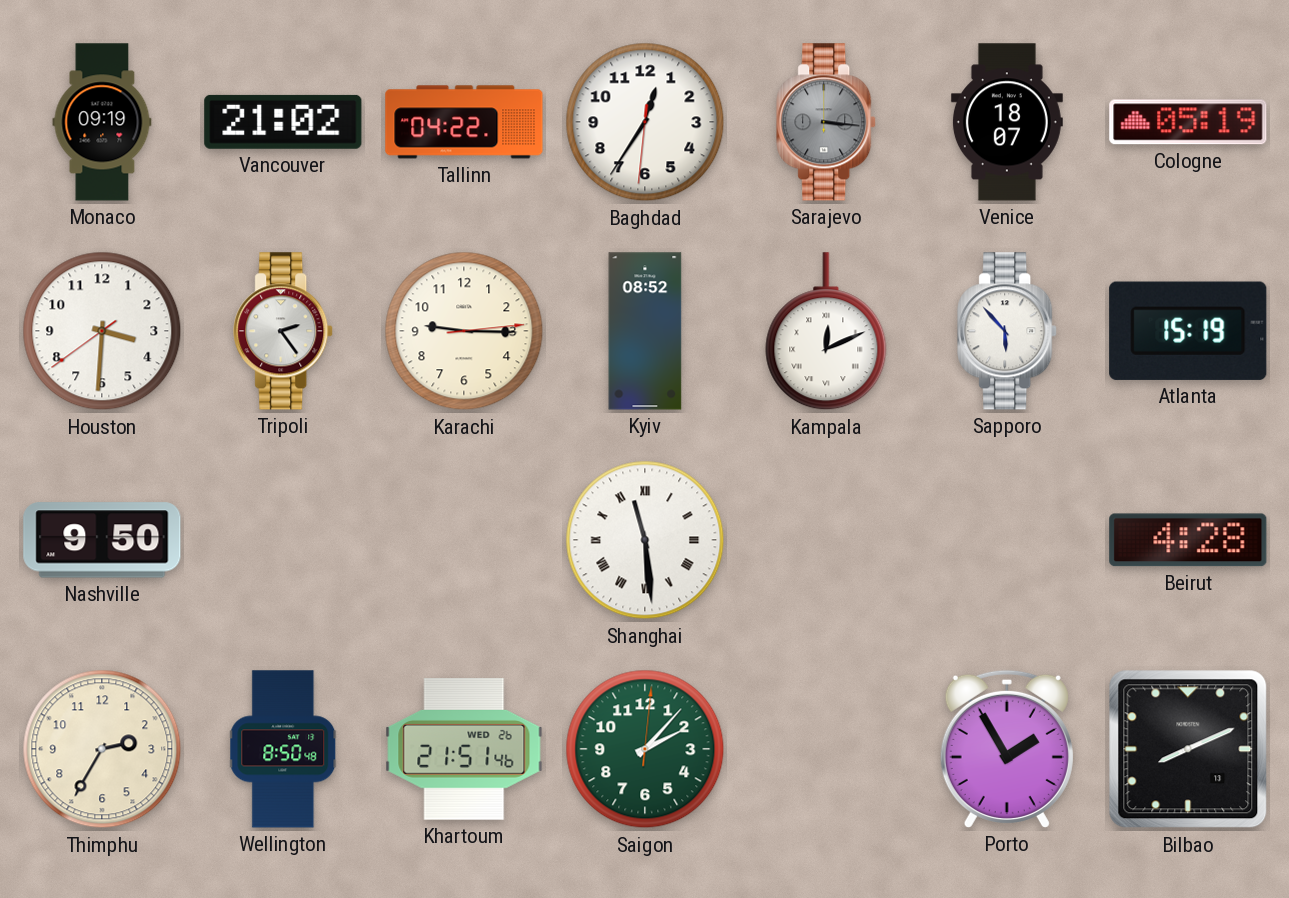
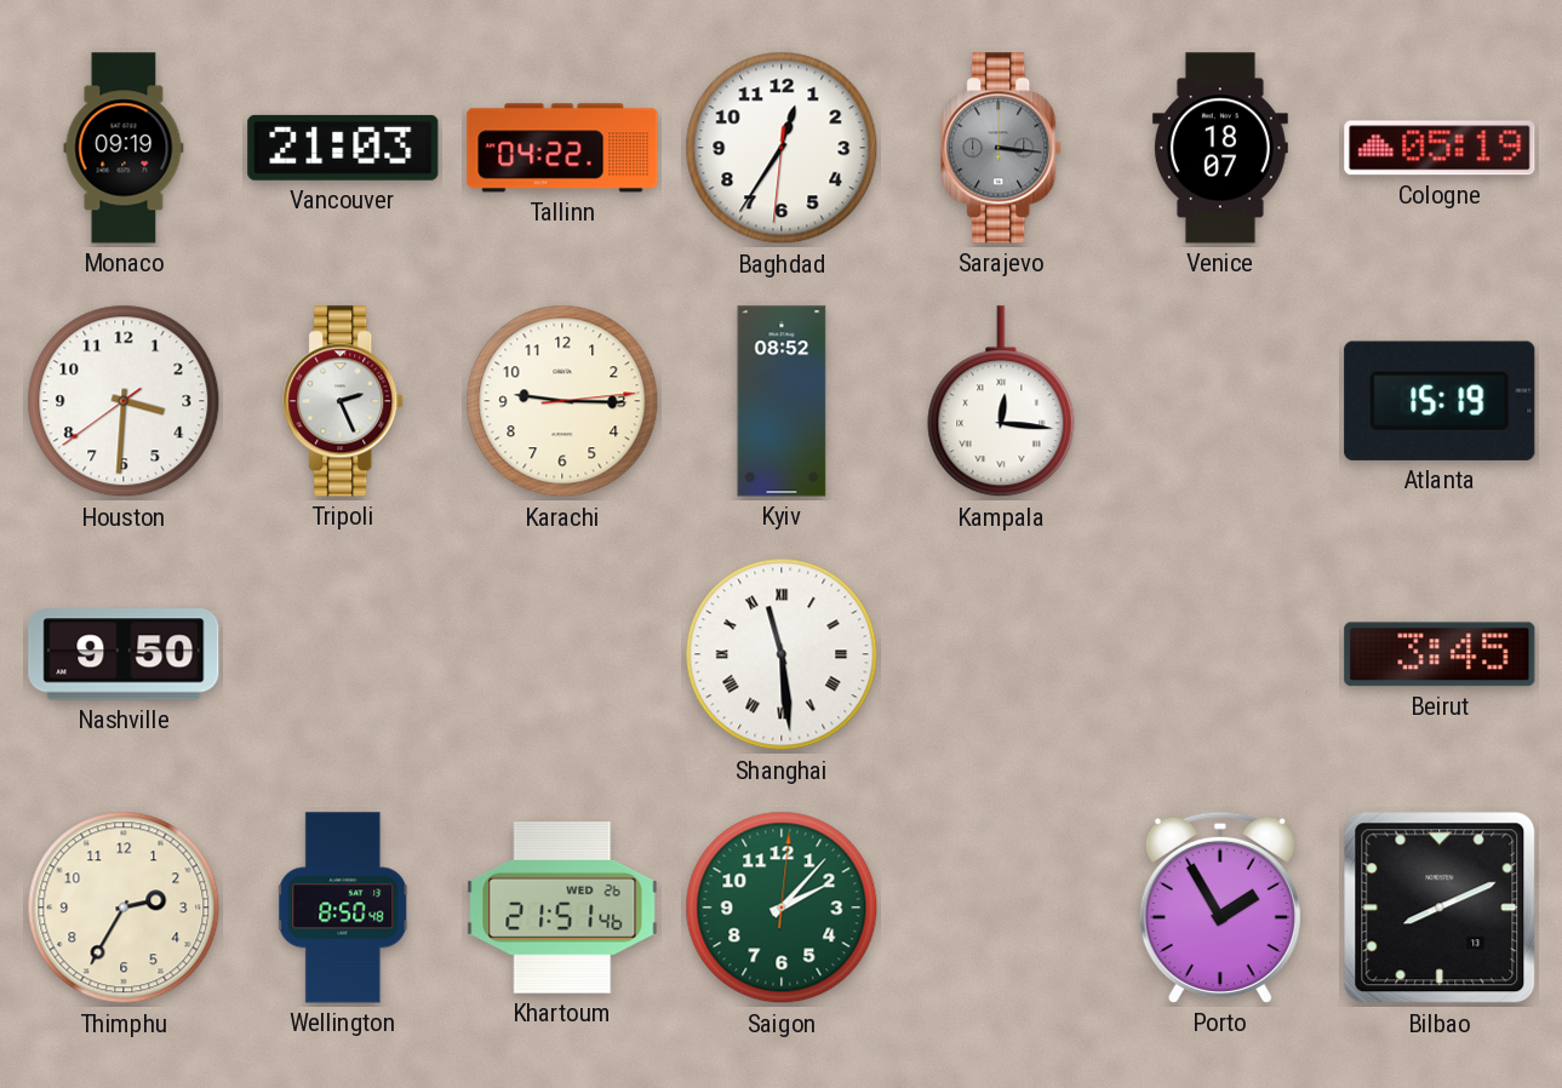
Vancouver: 21:02 -> 21:03
Tripoli: 2:24 -> 2:26
Kampala: 12:11 -> 12:16
Sapporo: 5:53 -> none
Beirut: 4:28 -> 3:45
